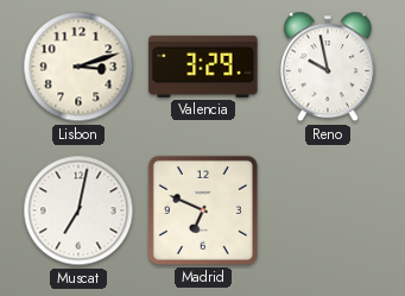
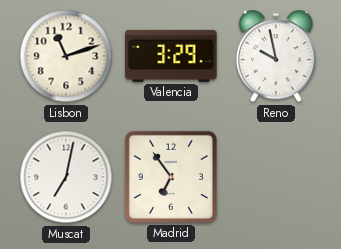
Lisbon: 3:12 -> 11:12
Madrid: 6:49 -> 6:54
